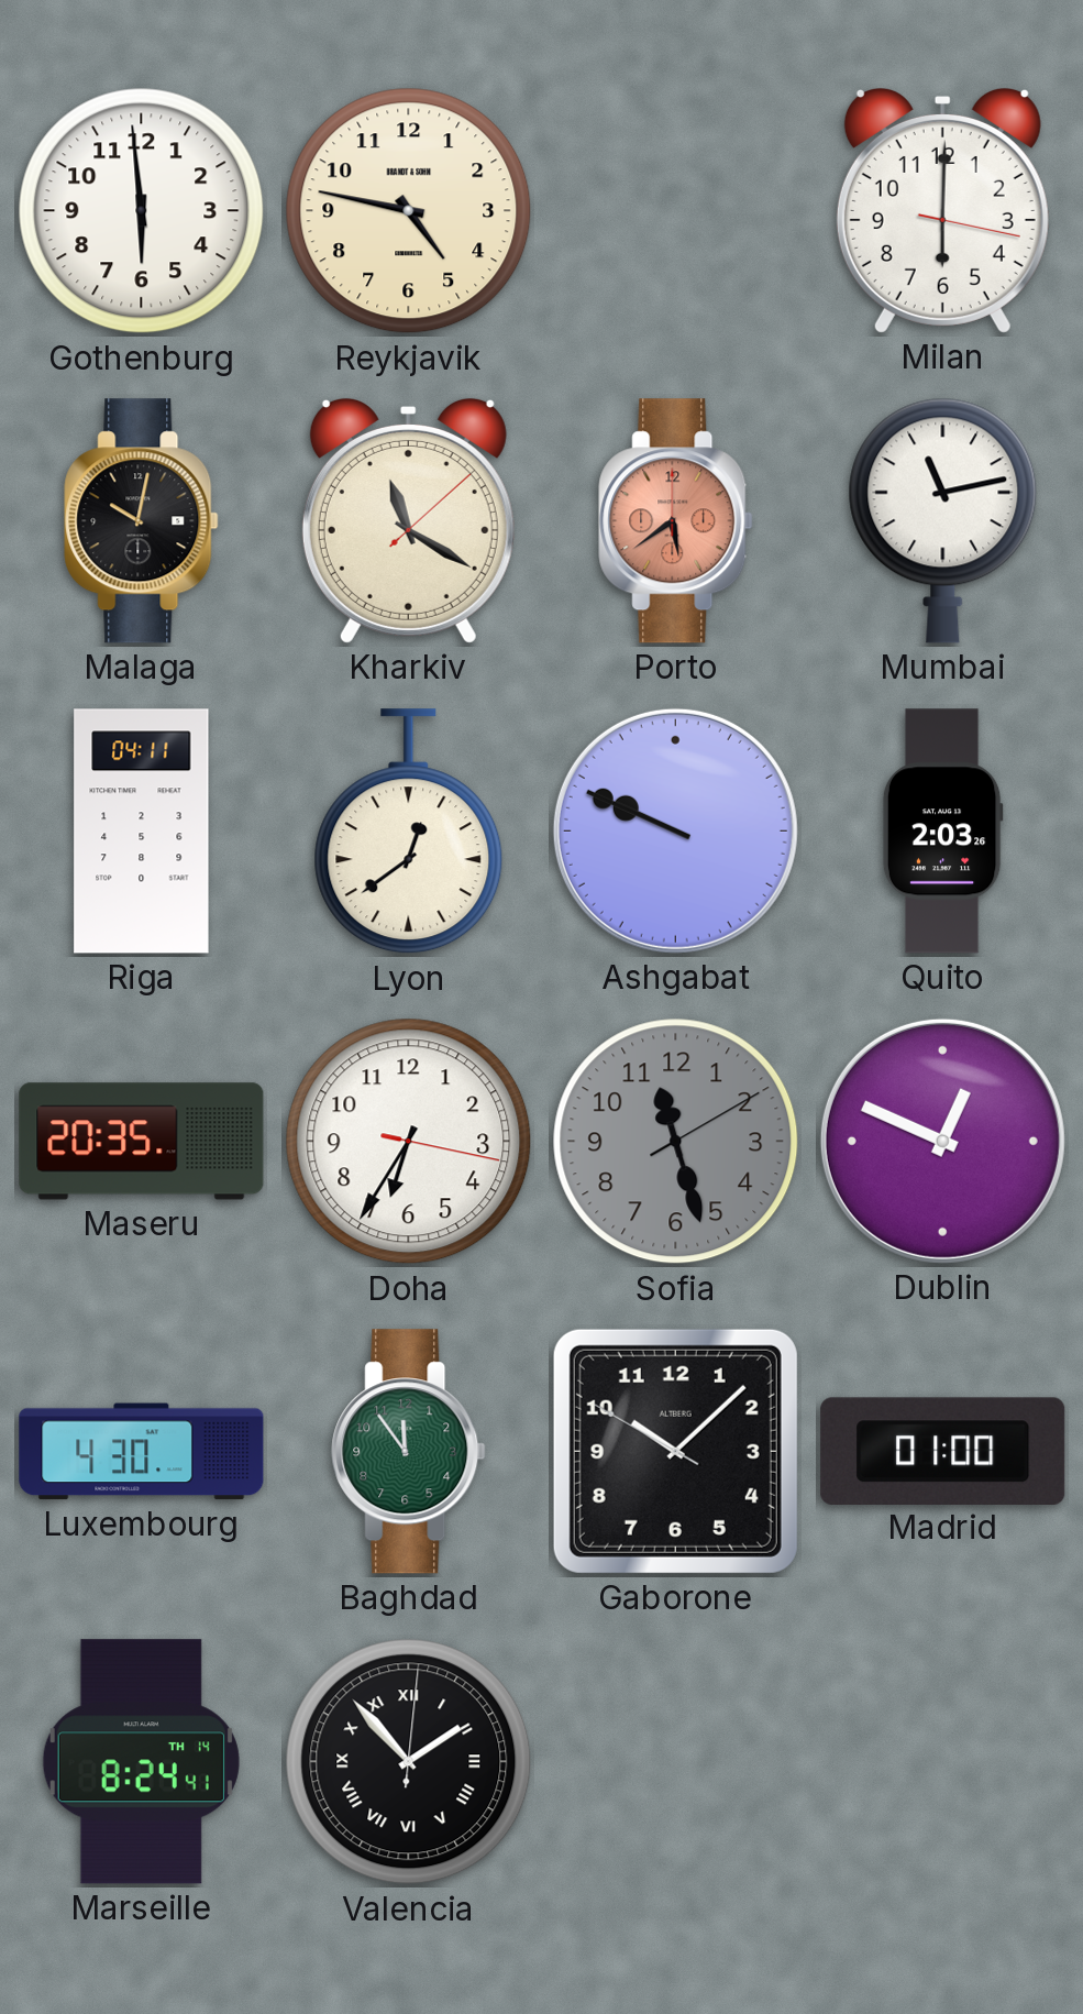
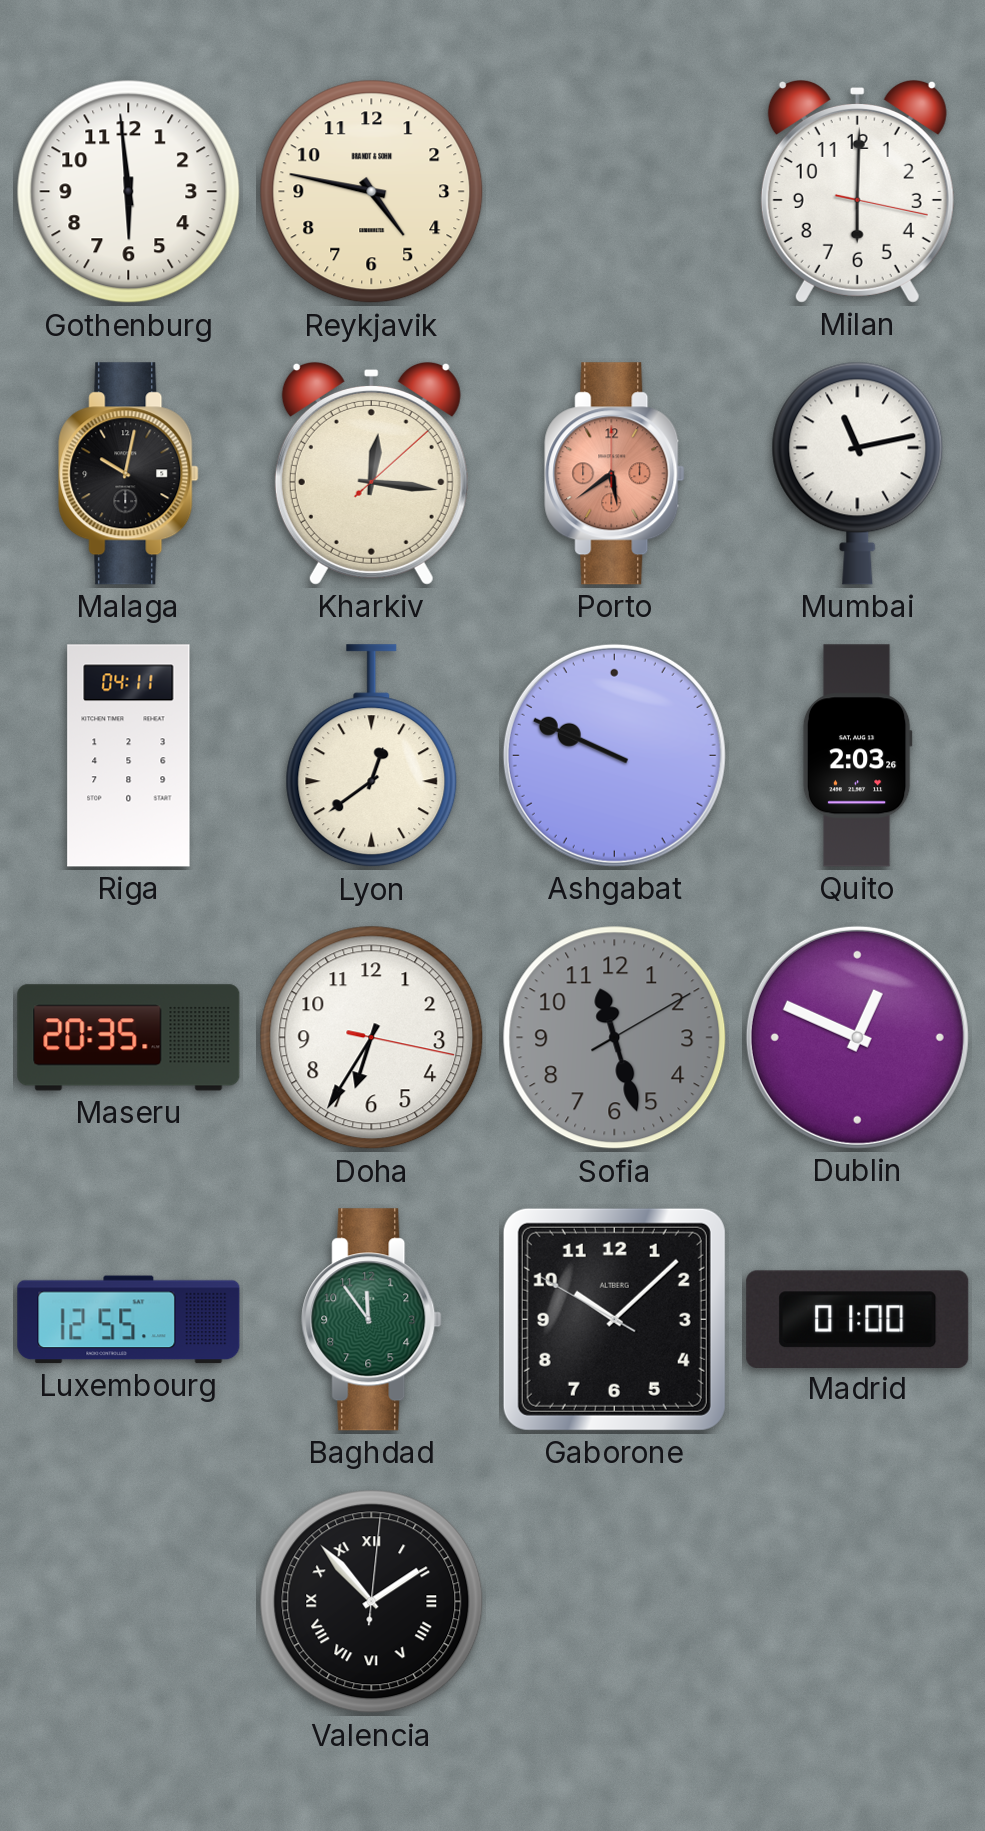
Kharkiv: 11:20 -> 12:16
Luxembourg: 4:30 -> 12:55
Marseille: 8:24 -> none
